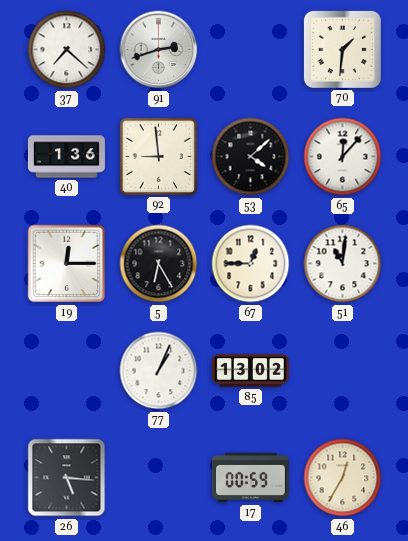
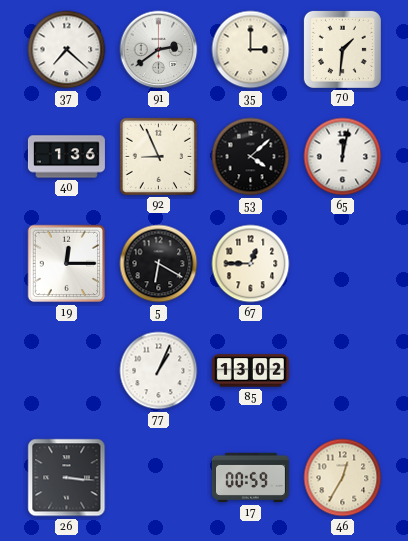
91: 2:42 -> 2:39
35: none -> 3:00
92: 8:59 -> 8:56
65: 12:07 -> 12:02
5: 6:25 -> 6:20
51: 11:01 -> none
26: 5:16 -> 3:16
